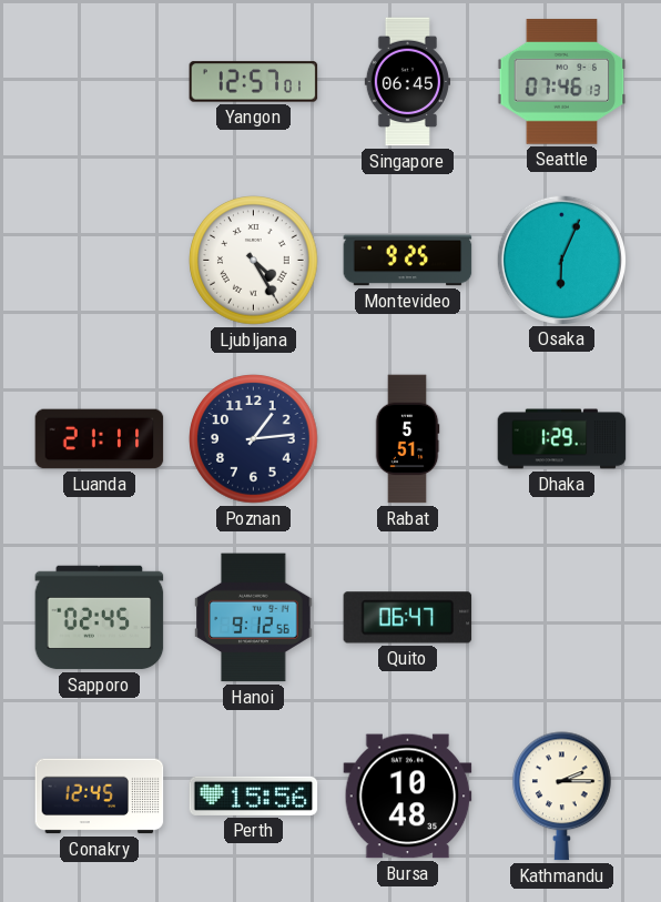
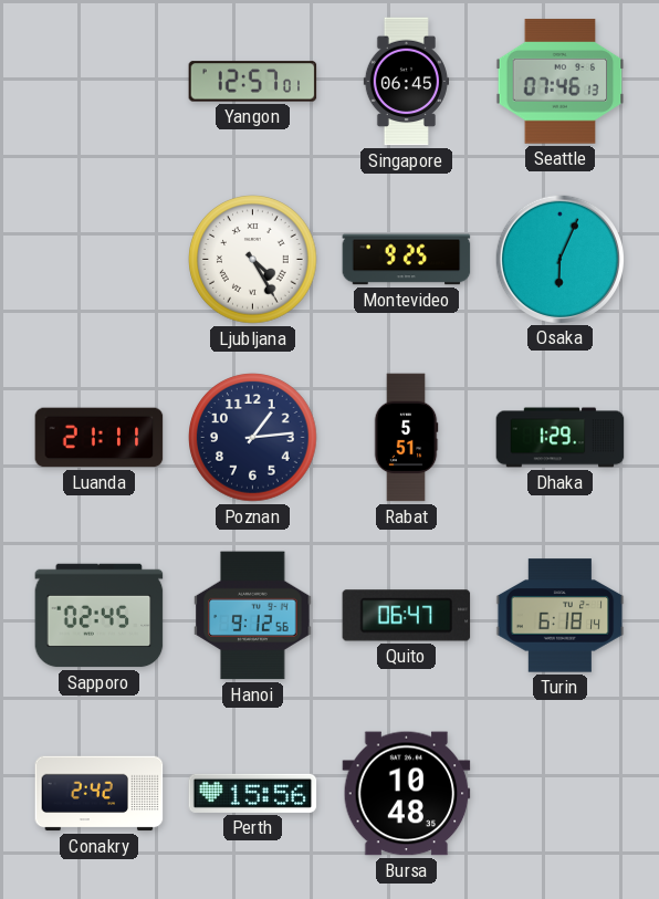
Turin: none -> 6:18
Conakry: 12:45 -> 2:42
Kathmandu: 2:15 -> none
